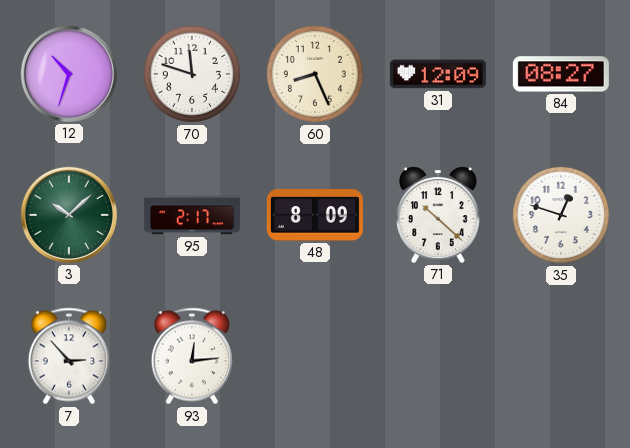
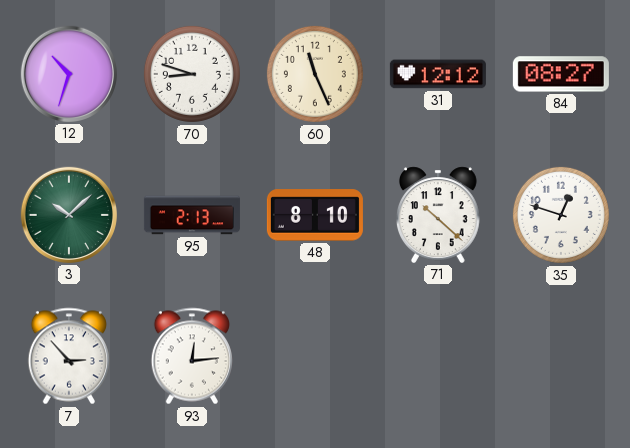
70: 11:48 -> 8:48
60: 8:26 -> 11:26
31: 12:09 -> 12:12
95: 2:17 -> 2:13
48: 8:09 -> 8:10
